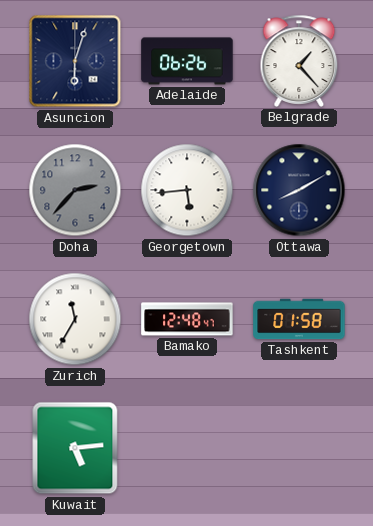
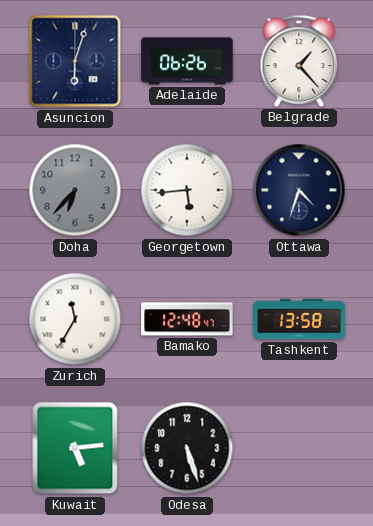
Doha: 2:37 -> 6:37
Ottawa: 8:10 -> 4:33
Tashkent: 01:58 -> 13:58
Odesa: none -> 5:27
